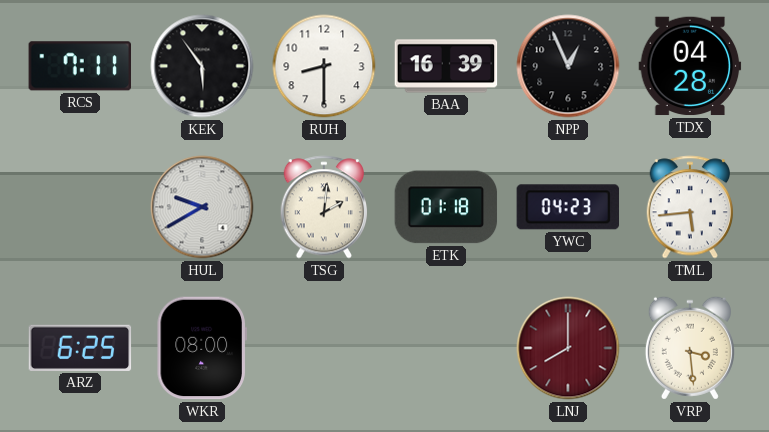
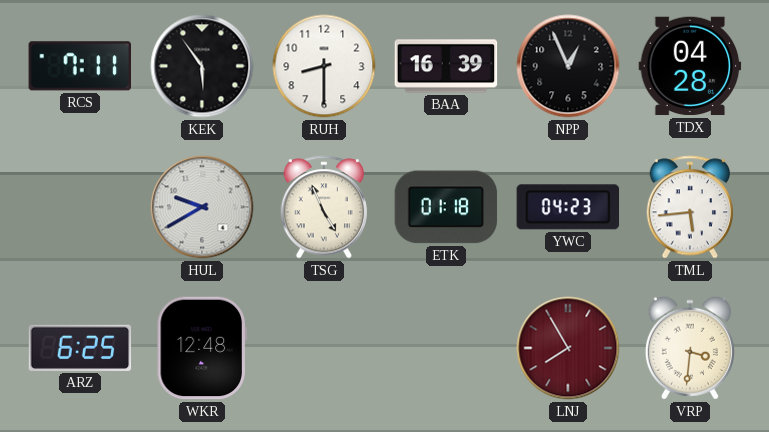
TSG: 2:01 -> 4:56
WKR: 08:00 -> 12:48
LNJ: 8:00 -> 7:55
VRP: 3:29 -> 3:31
